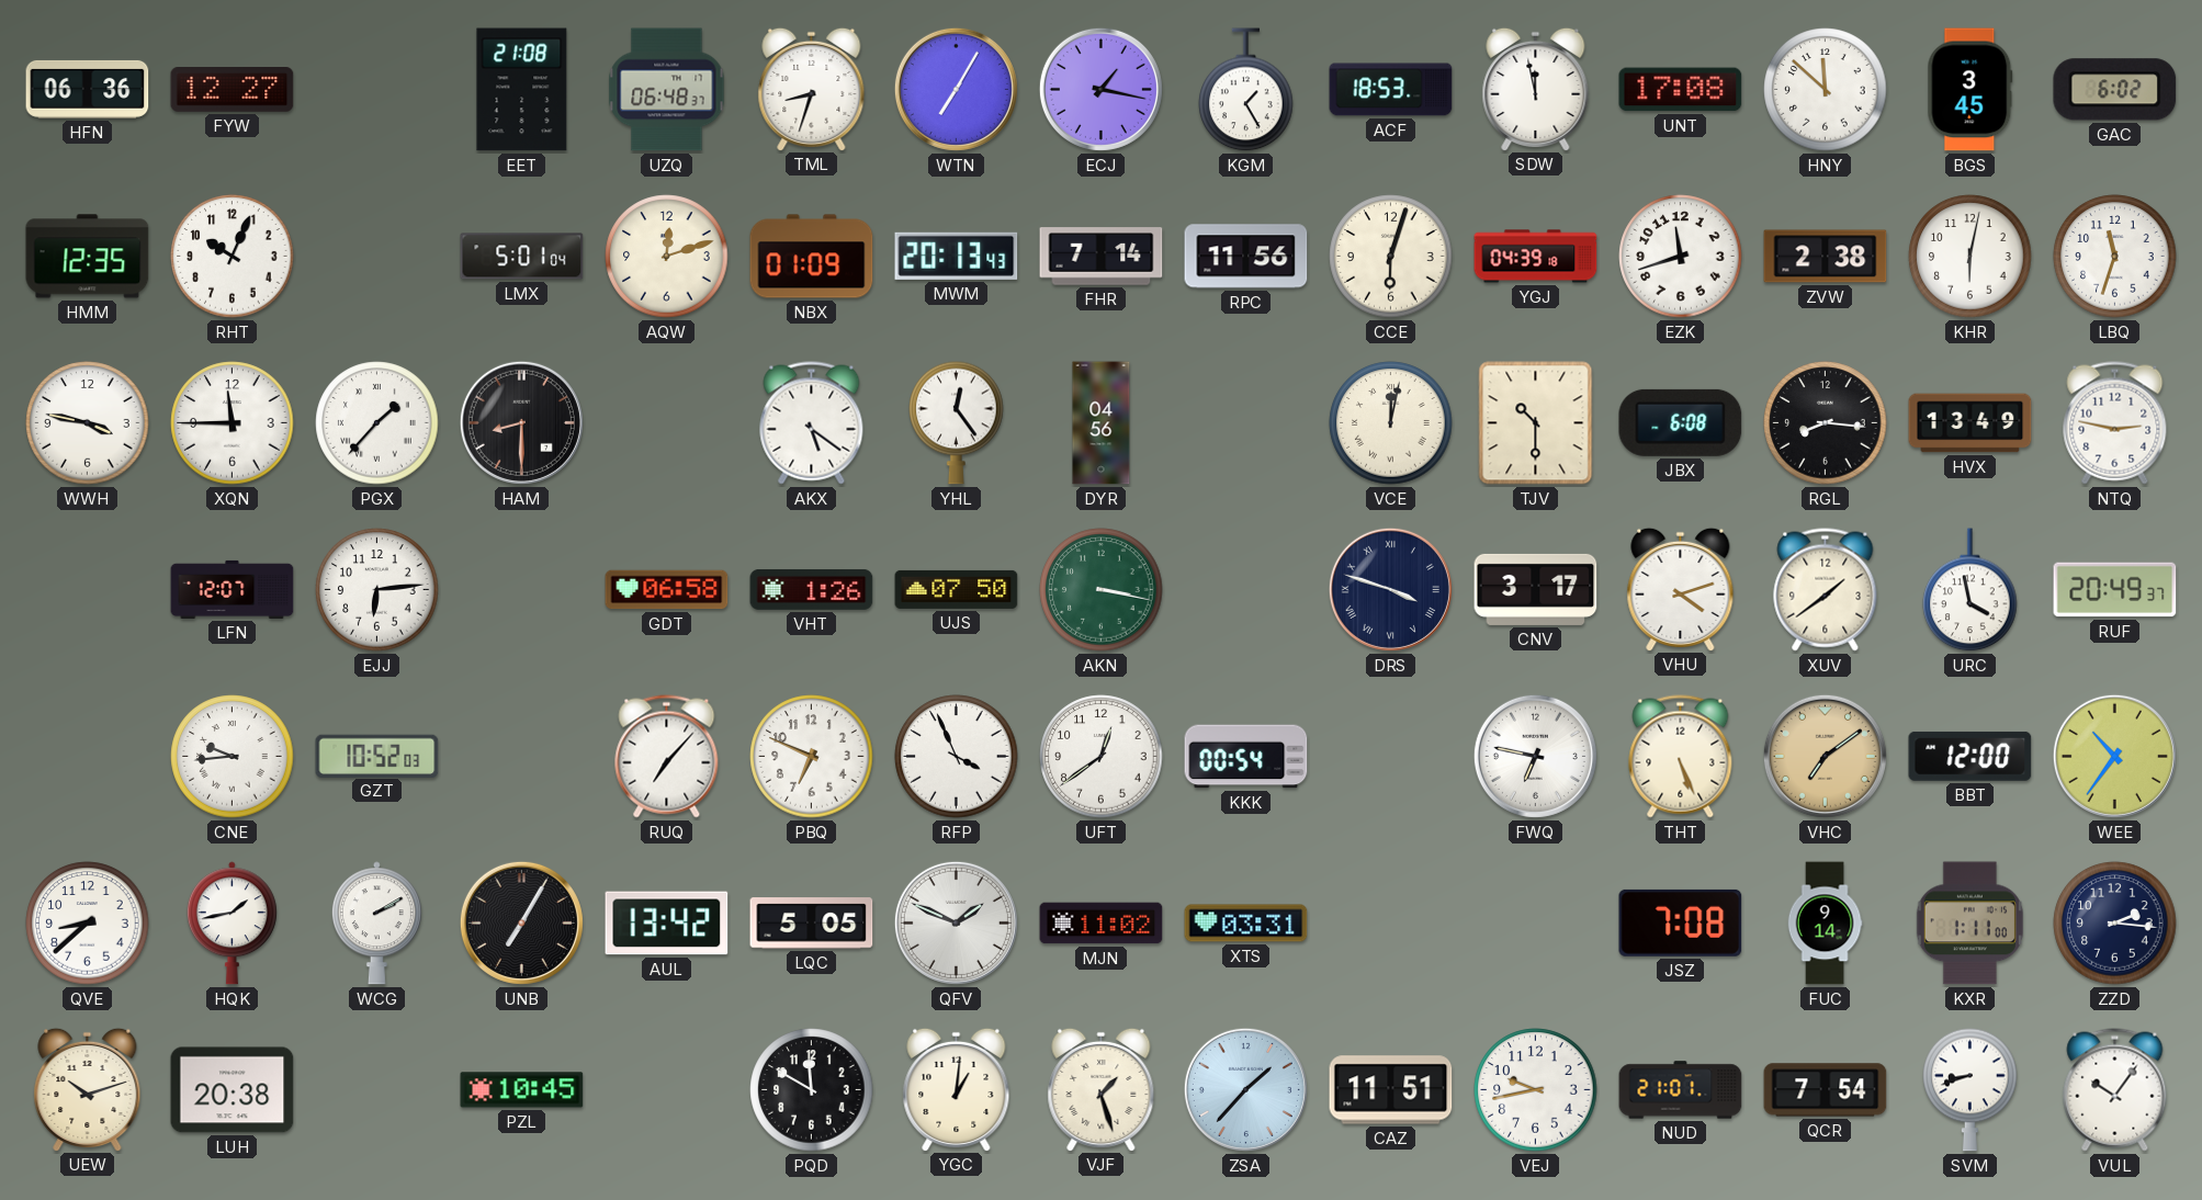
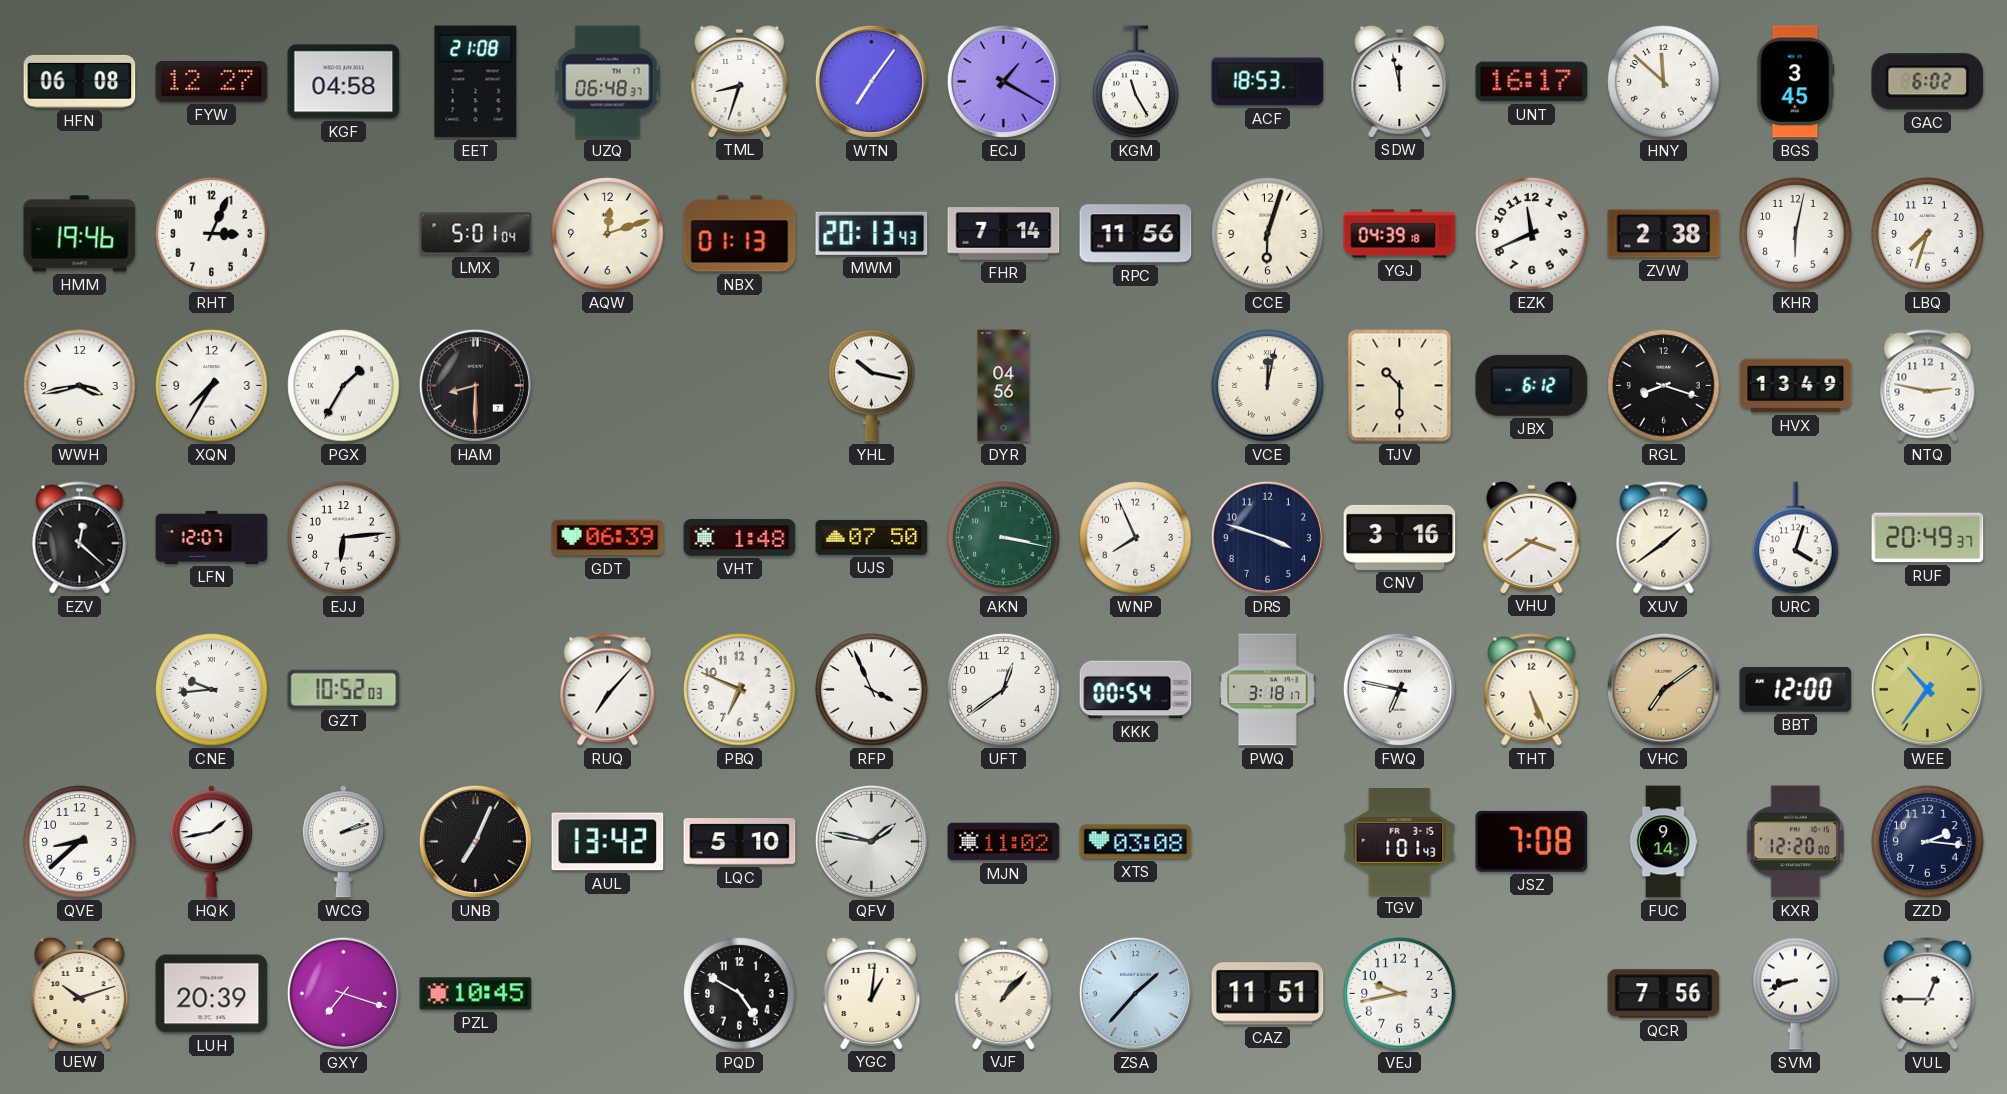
HFN: 06:36 -> 06:08
KGF: none -> 04:58
WTN: 7:05 -> 7:06
ECJ: 1:17 -> 1:20
KGM: 1:25 -> 11:25
UNT: 17:08 -> 16:17
HMM: 12:35 -> 19:46
RHT: 10:04 -> 3:04
NBX: 01:09 -> 01:13
EZK: 11:42 -> 11:41
LBQ: 11:33 -> 7:33
WWH: 3:47 -> 3:43
XQN: 11:45 -> 7:35
PGX: 1:37 -> 1:35
AKX: 5:21 -> none
YHL: 12:24 -> 10:17
JBX: 6:08 -> 6:12
RGL: 8:16 -> 8:18
EZV: none -> 12:22
GDT: 06:58 -> 06:39
VHT: 1:26 -> 1:48
WNP: none -> 7:56
DRS numerals: Roman -> Arabic
CNV: 3:17 -> 3:16
VHU: 4:12 -> 3:39
URC: 3:58 -> 4:03
PWQ: none -> 3:18
WCG: 2:10 -> 2:12
UNB: 7:05 -> 7:04
LQC: 5:05 -> 5:10
QFV: 1:49 -> 1:47
XTS: 03:31 -> 03:08
TGV: none -> 1:01
KXR: 1:11 -> 12:20
LUH: 20:38 -> 20:39
GXY: none -> 7:18
PQD: 11:50 -> 4:50
VJF: 1:27 -> 1:07
NUD: 21:01 -> none
QCR: 7:54 -> 7:56
VUL: 10:06 -> 12:45
